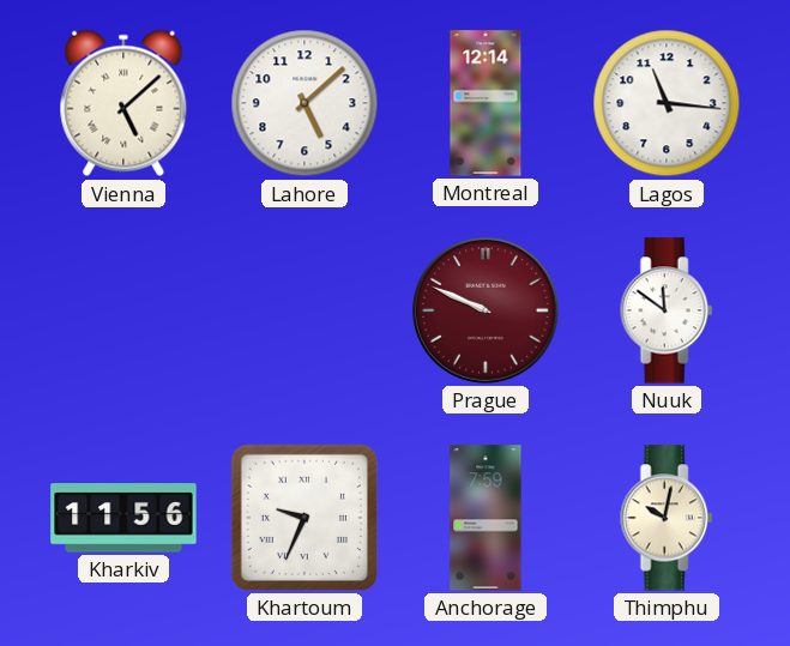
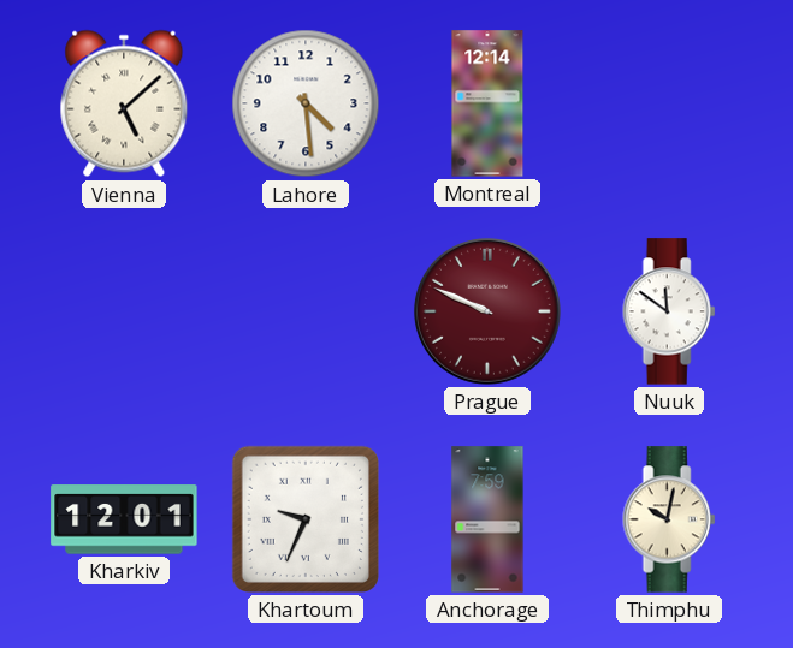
Lahore: 5:08 -> 4:29
Lagos: 11:16 -> none
Kharkiv: 11:56 -> 12:01
